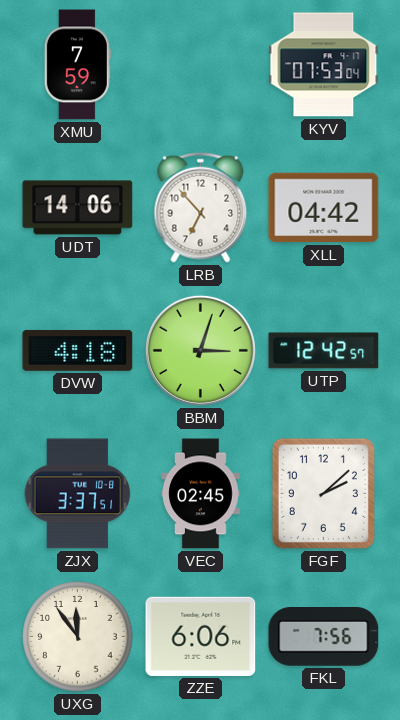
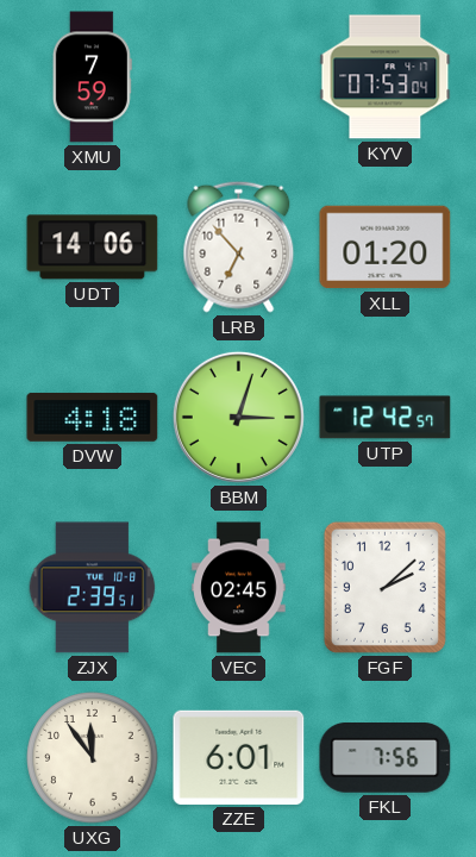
XLL: 04:42 -> 01:20
ZJX: 3:37 -> 2:39
ZZE: 6:06 -> 6:01
